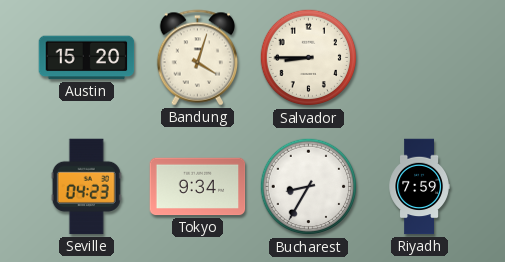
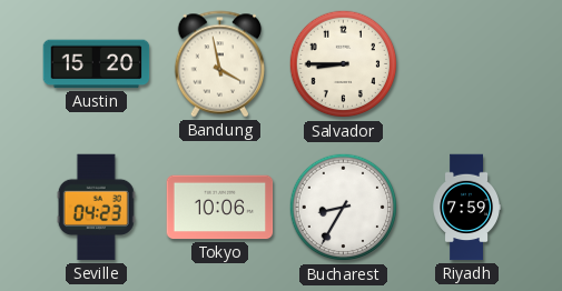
Bandung: 4:03 -> 3:58
Tokyo: 9:34 -> 10:06
